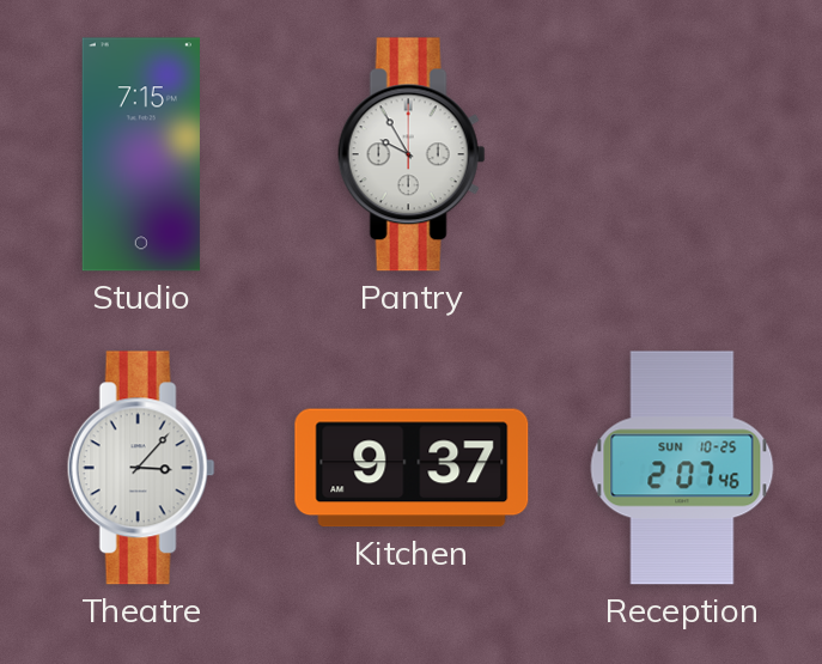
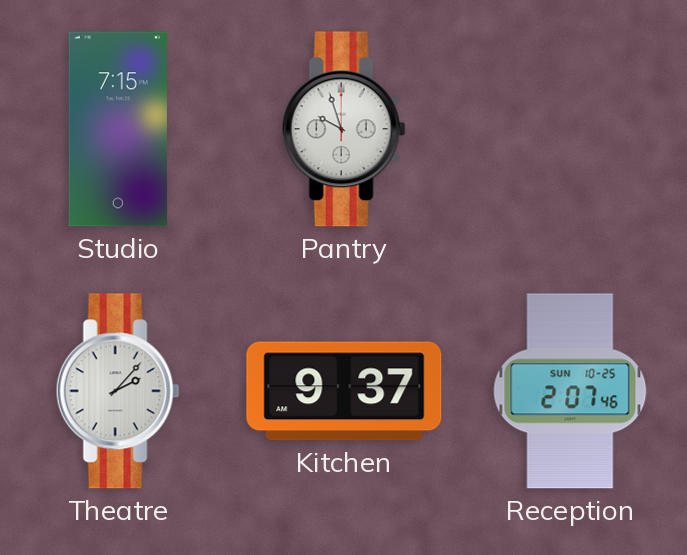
Pantry: 9:55 -> 9:57
Theatre: 3:07 -> 2:07
